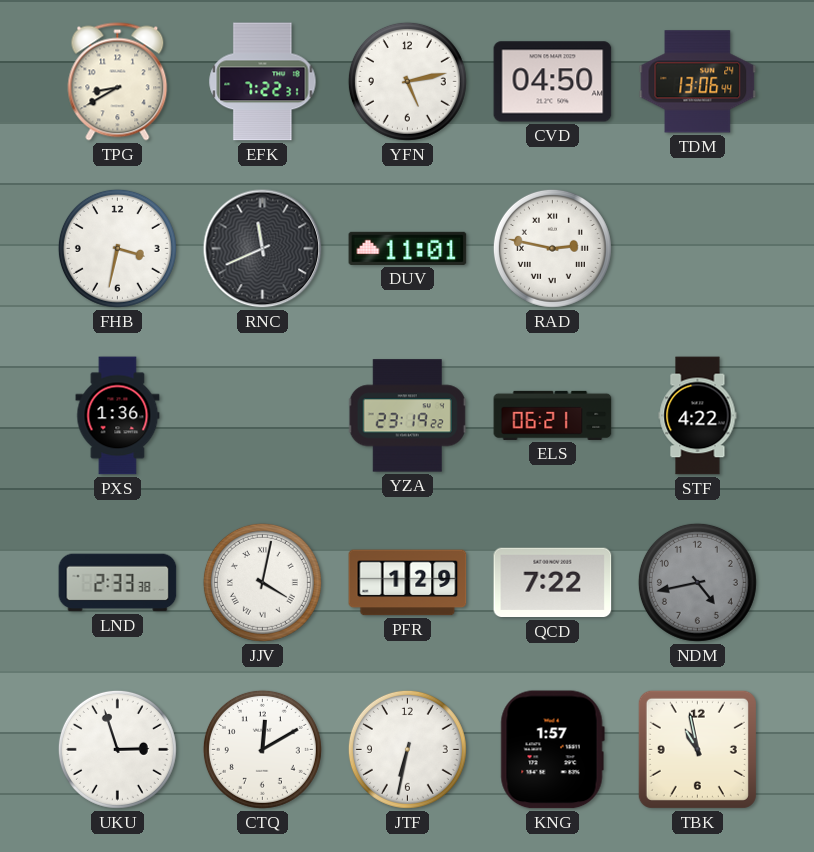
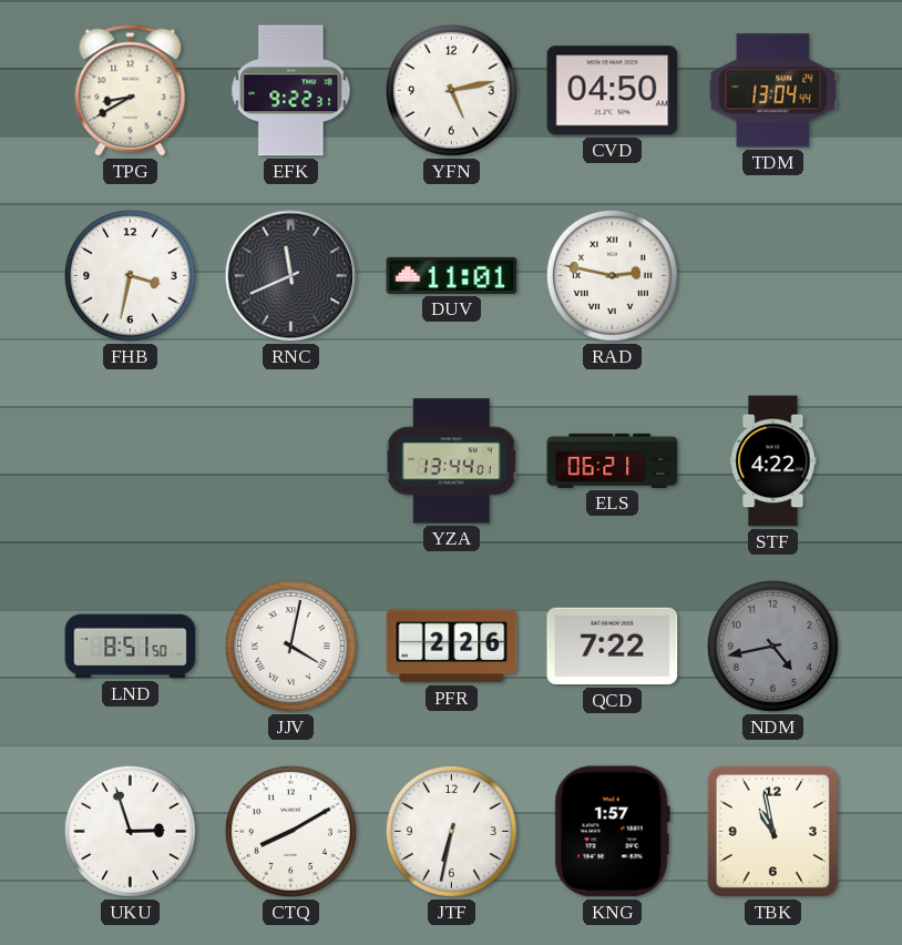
EFK: 7:22 -> 9:22
TDM: 13:06 -> 13:04
PXS: 1:36 -> none
YZA: 23:19 -> 13:44
LND: 2:33 -> 8:51
PFR: 1:29 -> 2:26
CTQ: 12:10 -> 8:10
